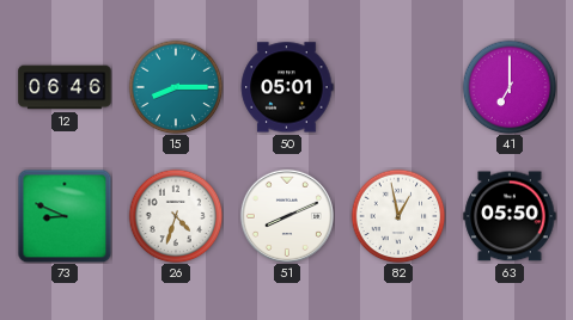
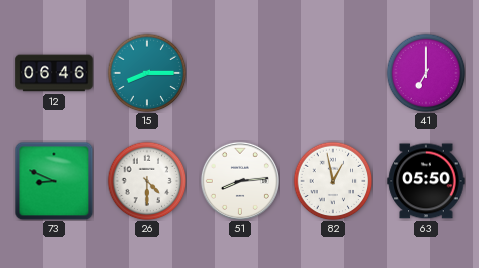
50: 05:01 -> none
26: 4:33 -> 4:30
51: 8:11 -> 8:14
